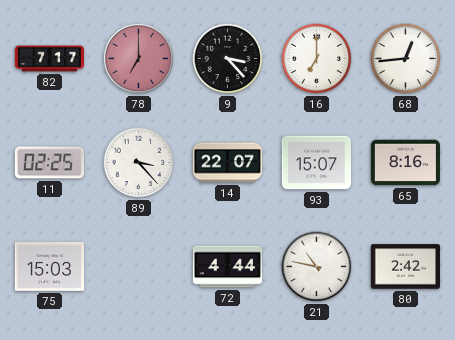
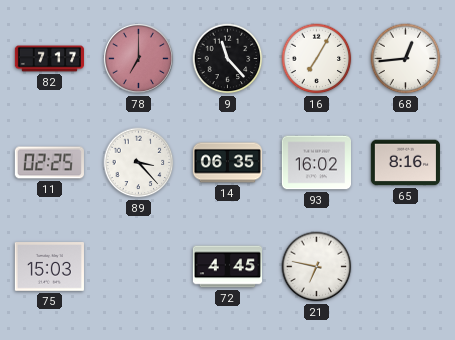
9: 3:23 -> 11:23
16: 7:00 -> 7:05
14: 22:07 -> 06:35
93: 15:07 -> 16:02
72: 4:44 -> 4:45
21: 10:47 -> 6:47
80: 2:42 -> none
